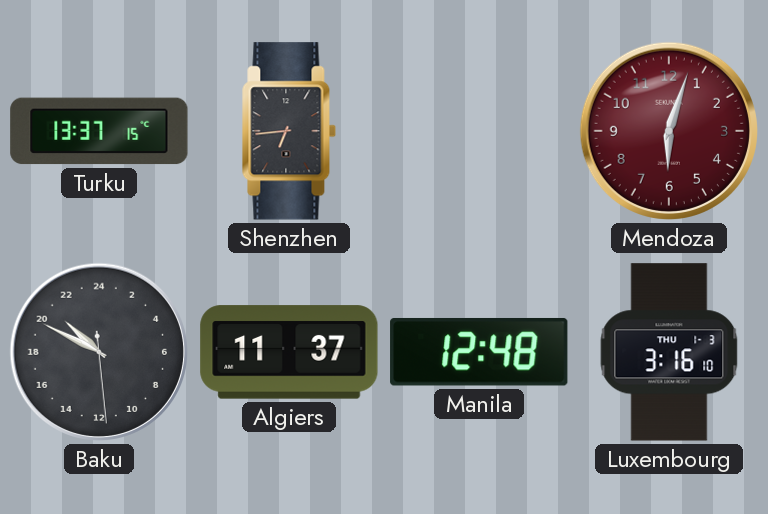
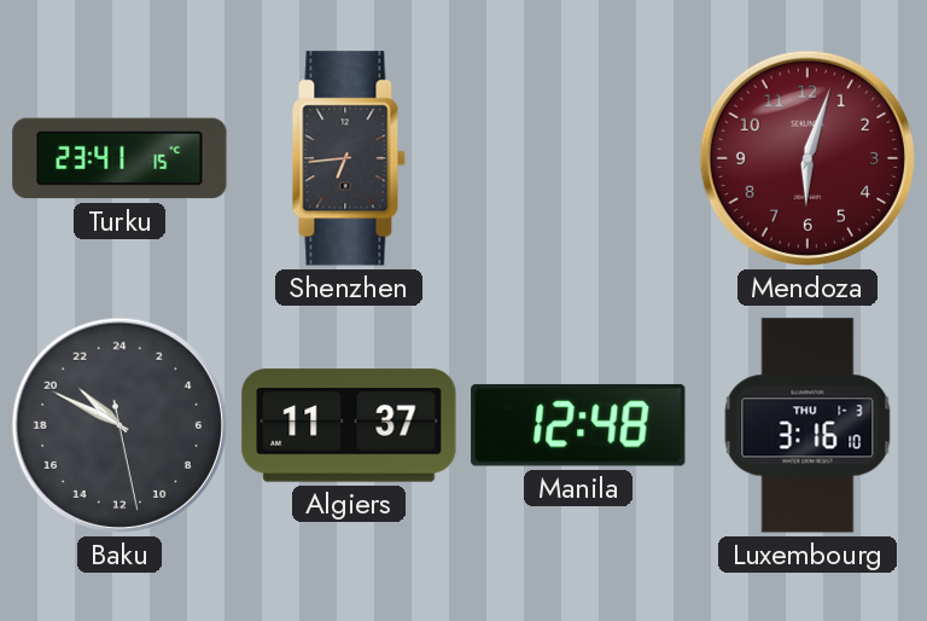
Turku: 13:37 -> 23:41
Baku: 20:49:29 -> 20:49:28
